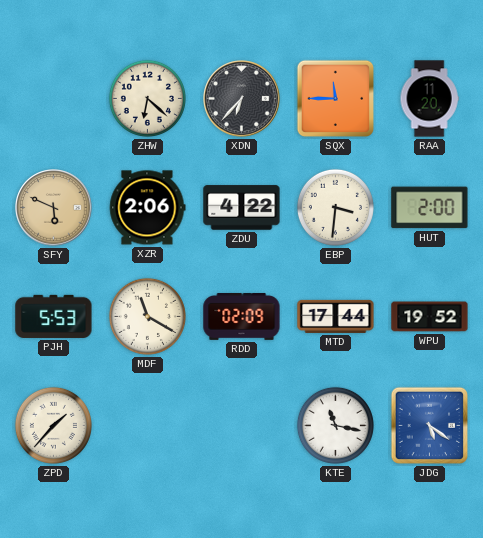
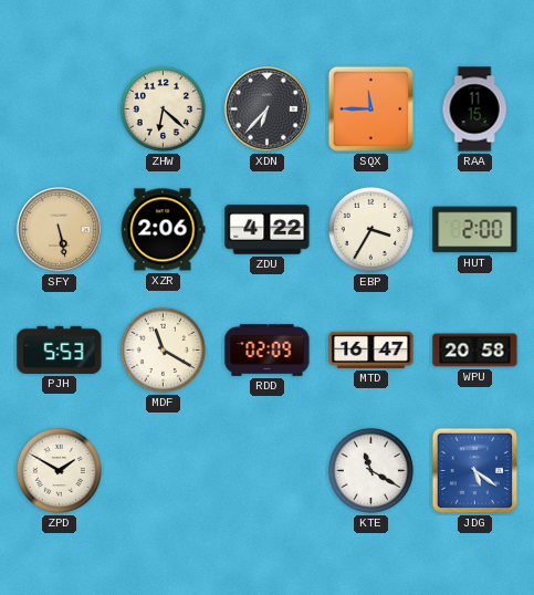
RAA: 11:20 -> 11:15
SFY: 5:49 -> 5:28
EBP: 3:31 -> 3:35
MTD: 17:44 -> 16:47
WPU: 19:52 -> 20:58
ZPD: 1:37 -> 1:50
KTE: 11:17 -> 11:20
